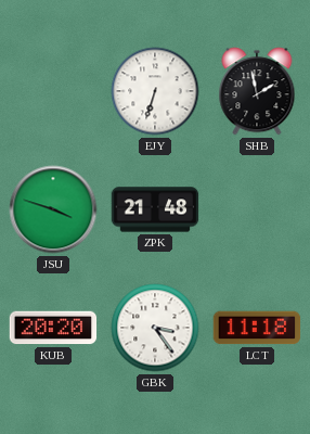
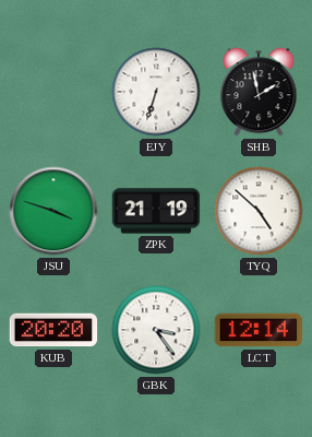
ZPK: 21:48 -> 21:19
TYQ: none -> 4:52
LCT: 11:18 -> 12:14
